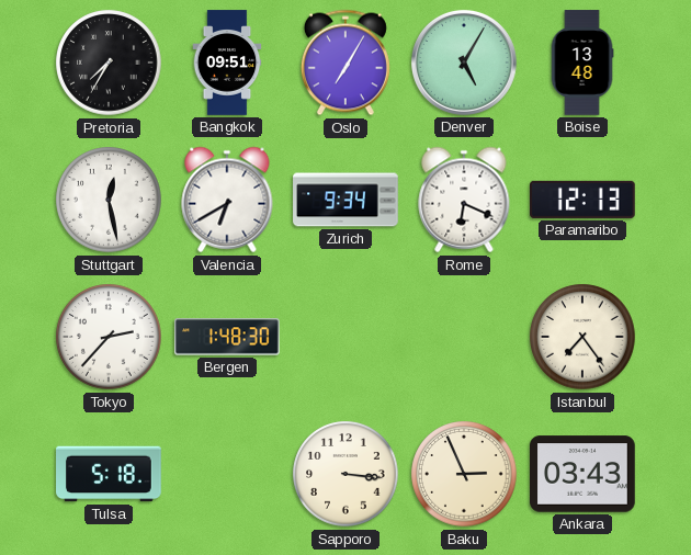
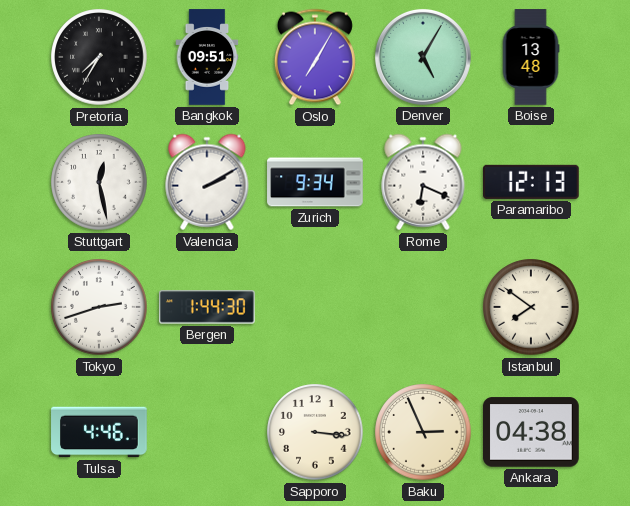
Valencia: 6:40 -> 2:10
Tokyo: 2:37 -> 2:42
Bergen: 1:48 -> 1:44
Istanbul: 7:24 -> 7:51
Tulsa: 5:18 -> 4:46
Ankara: 03:43 -> 04:38
